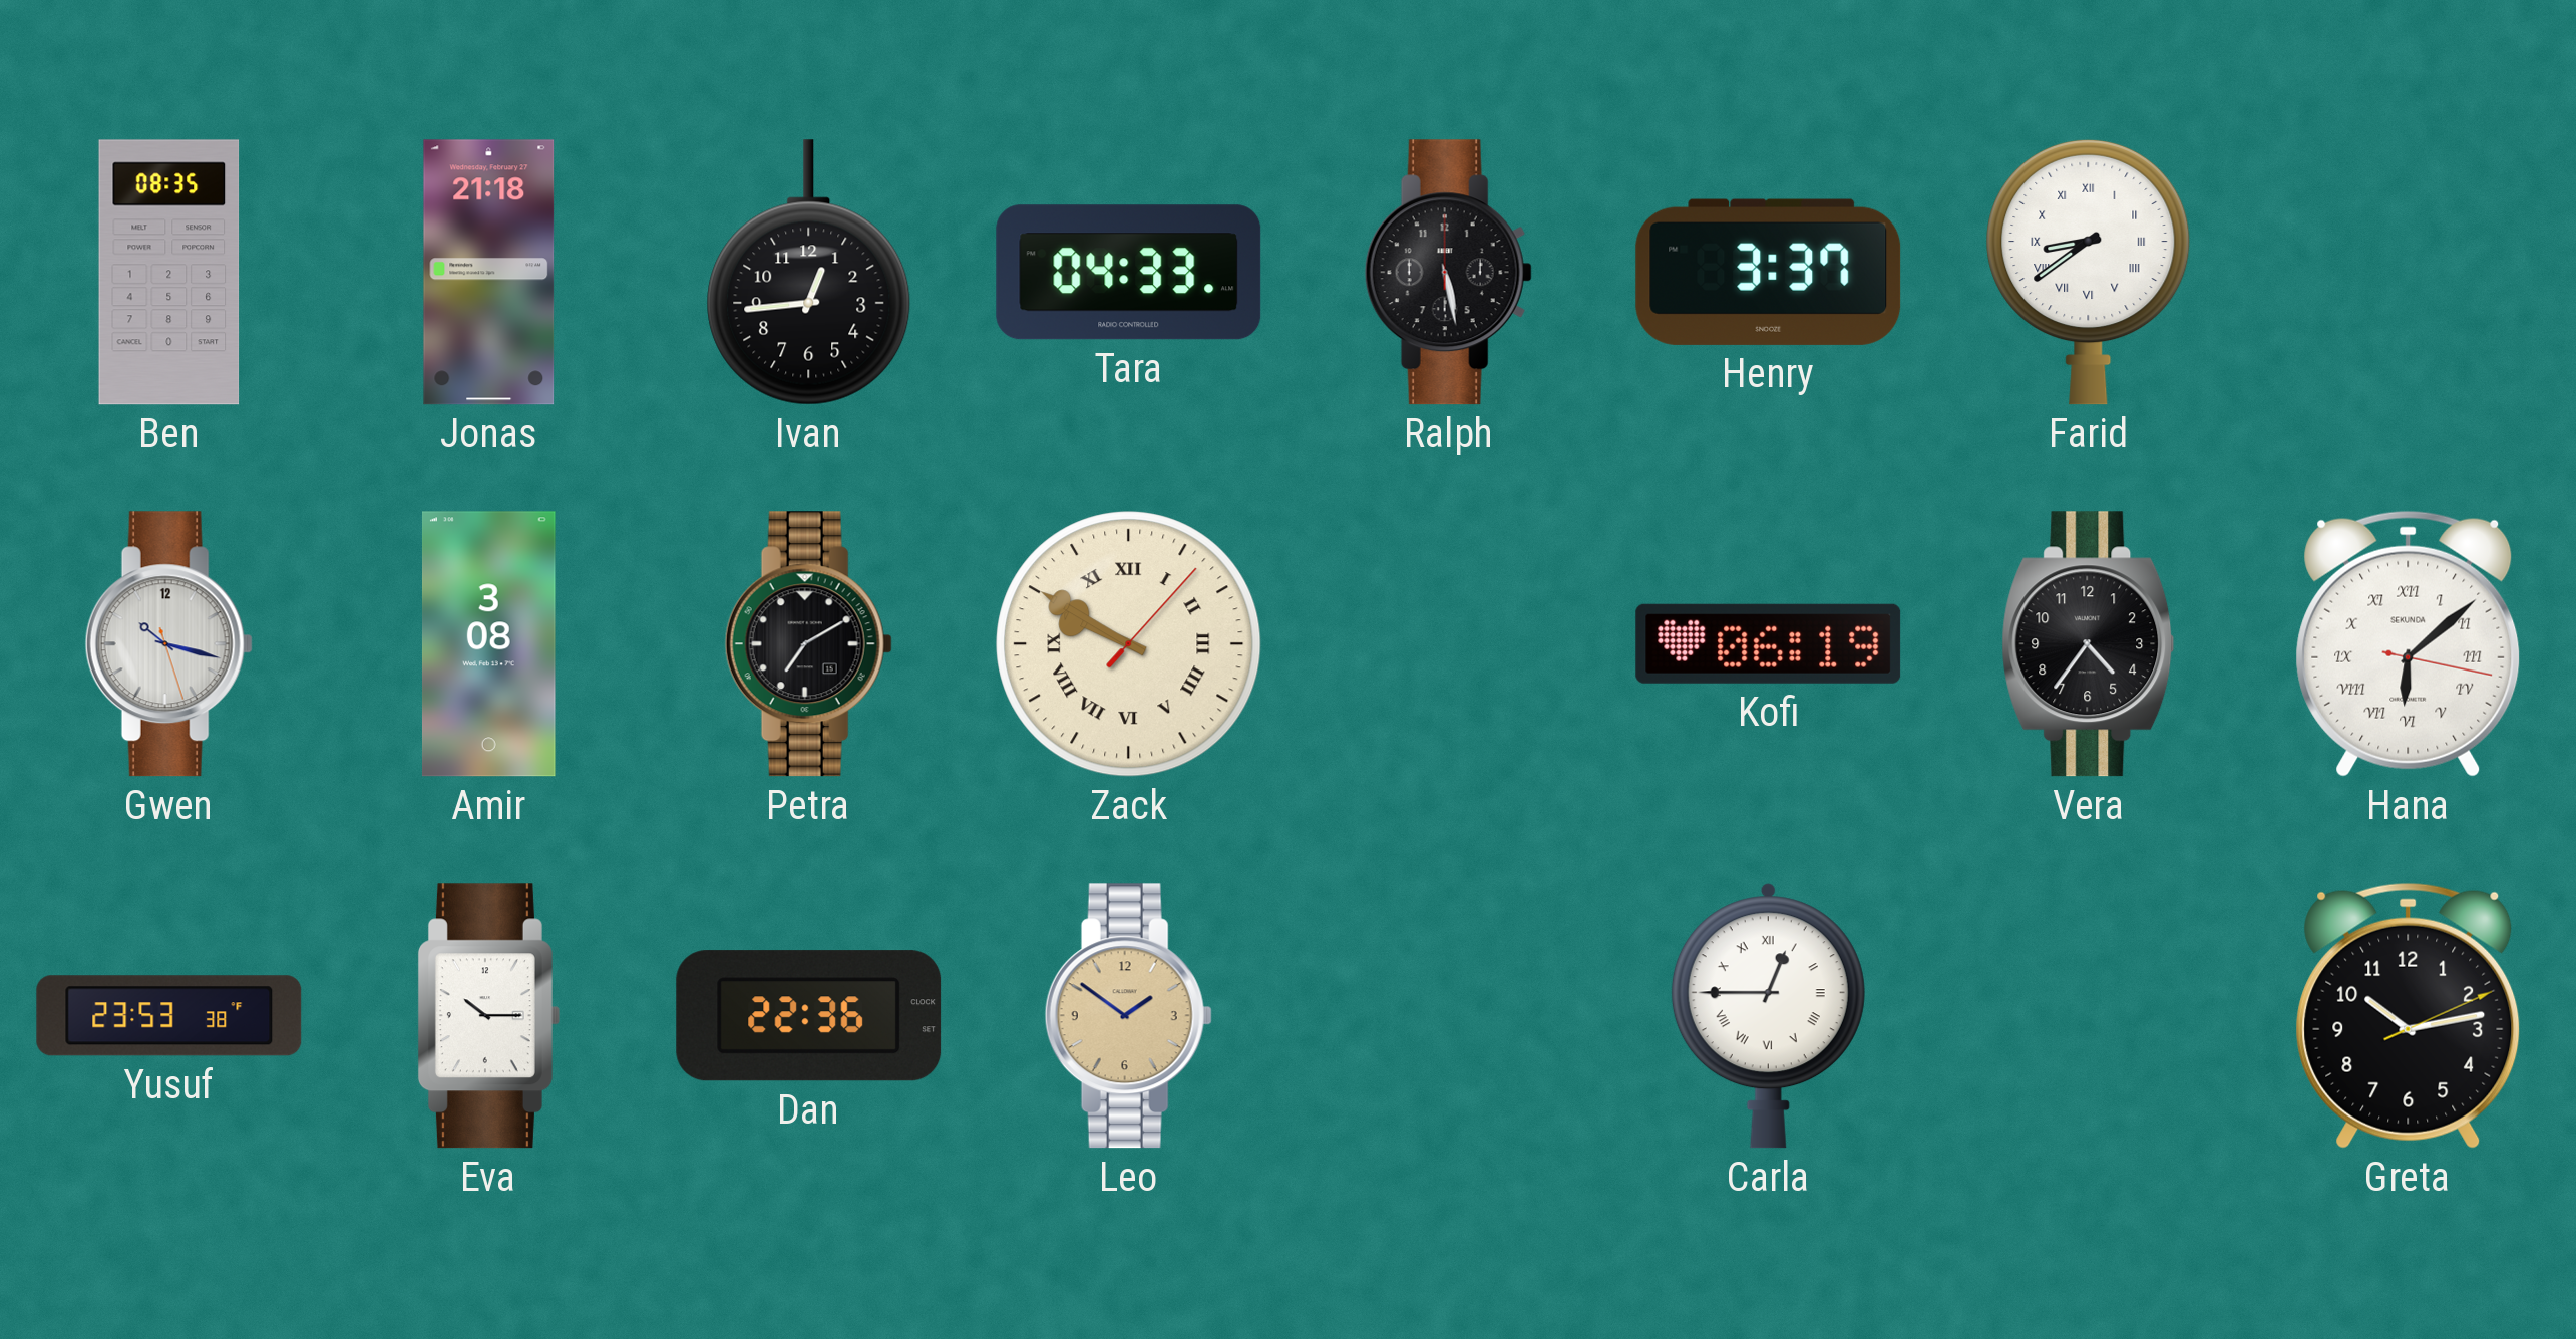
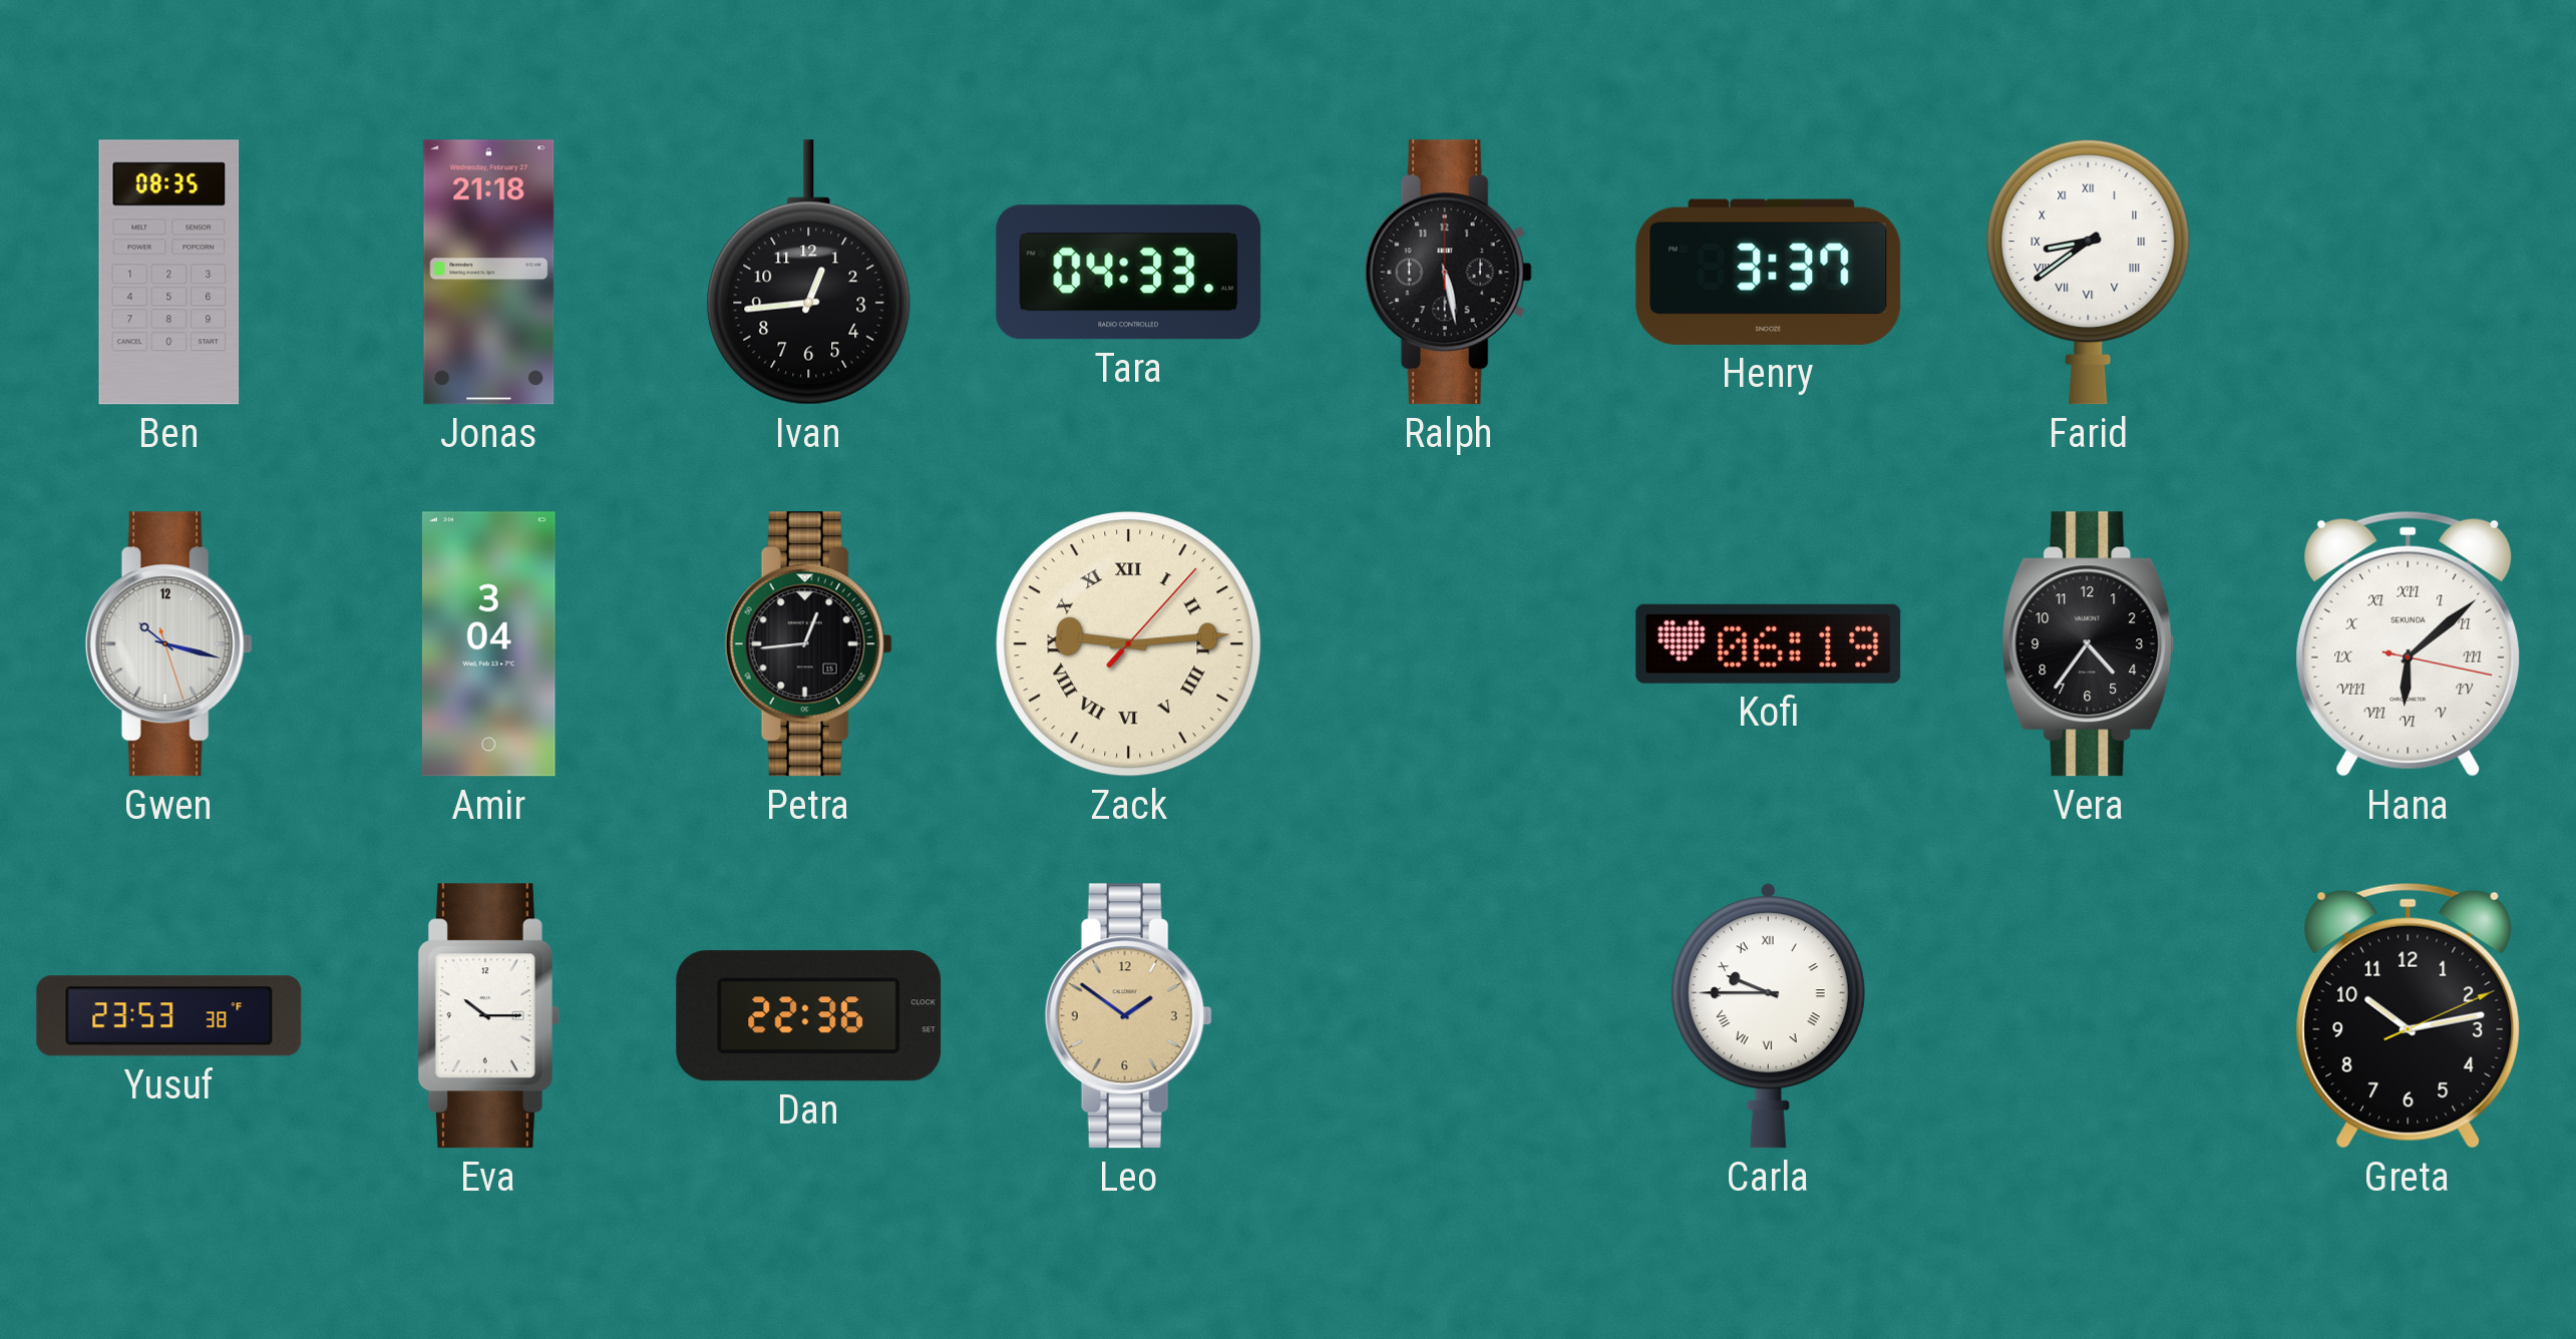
Amir: 3:08 -> 3:04
Petra: 7:10 -> 12:44
Zack: 9:50 -> 9:14
Carla: 12:45 -> 9:45
